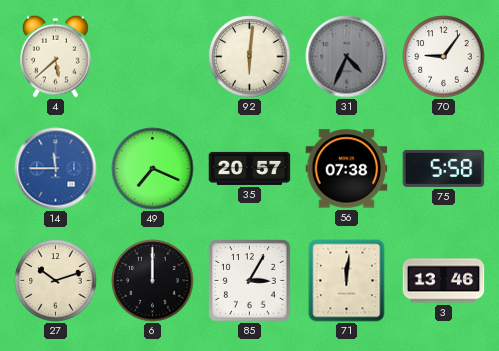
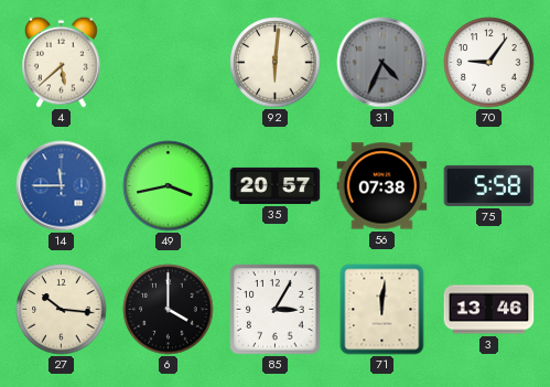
49: 7:19 -> 3:43
27: 10:12 -> 10:16
6: 12:00 -> 4:00
